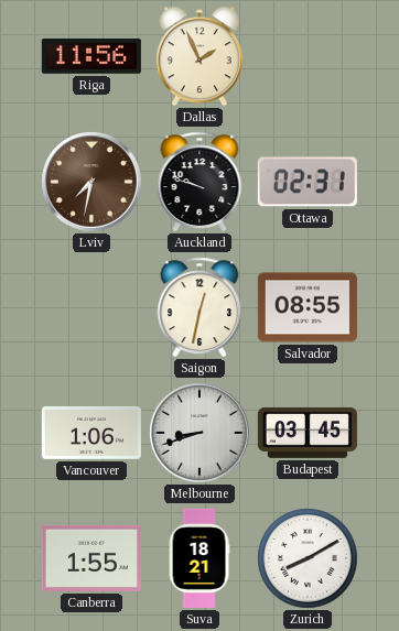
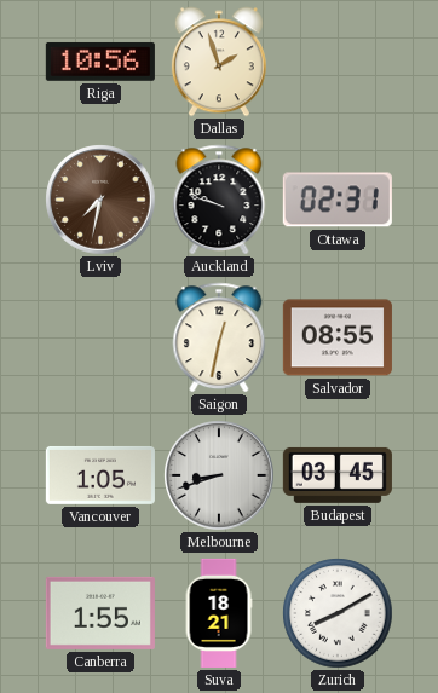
Riga: 11:56 -> 10:56
Dallas: 1:56 -> 1:57
Vancouver: 1:06 -> 1:05
